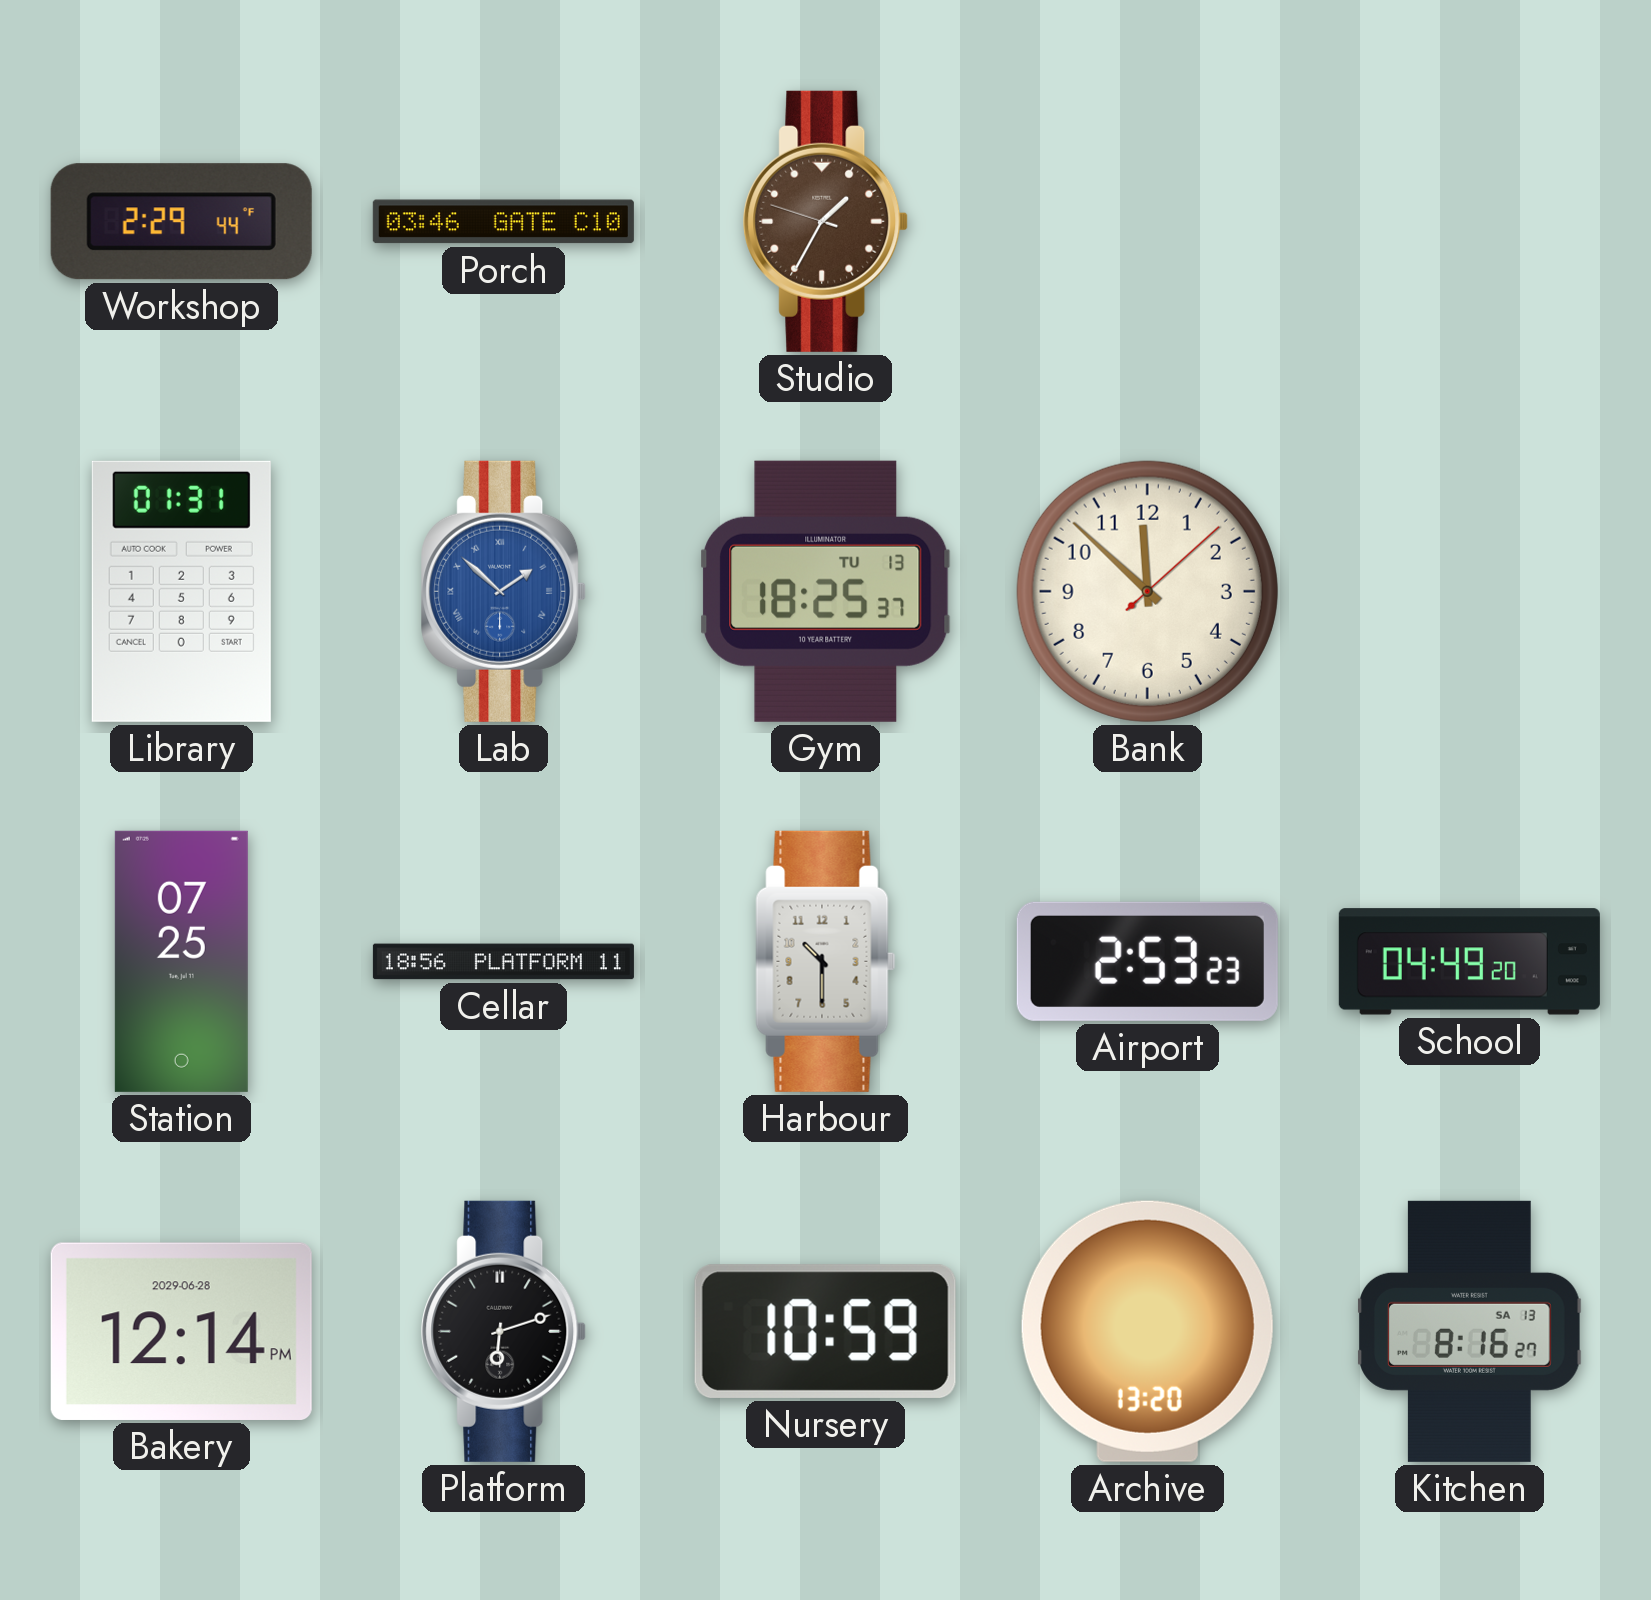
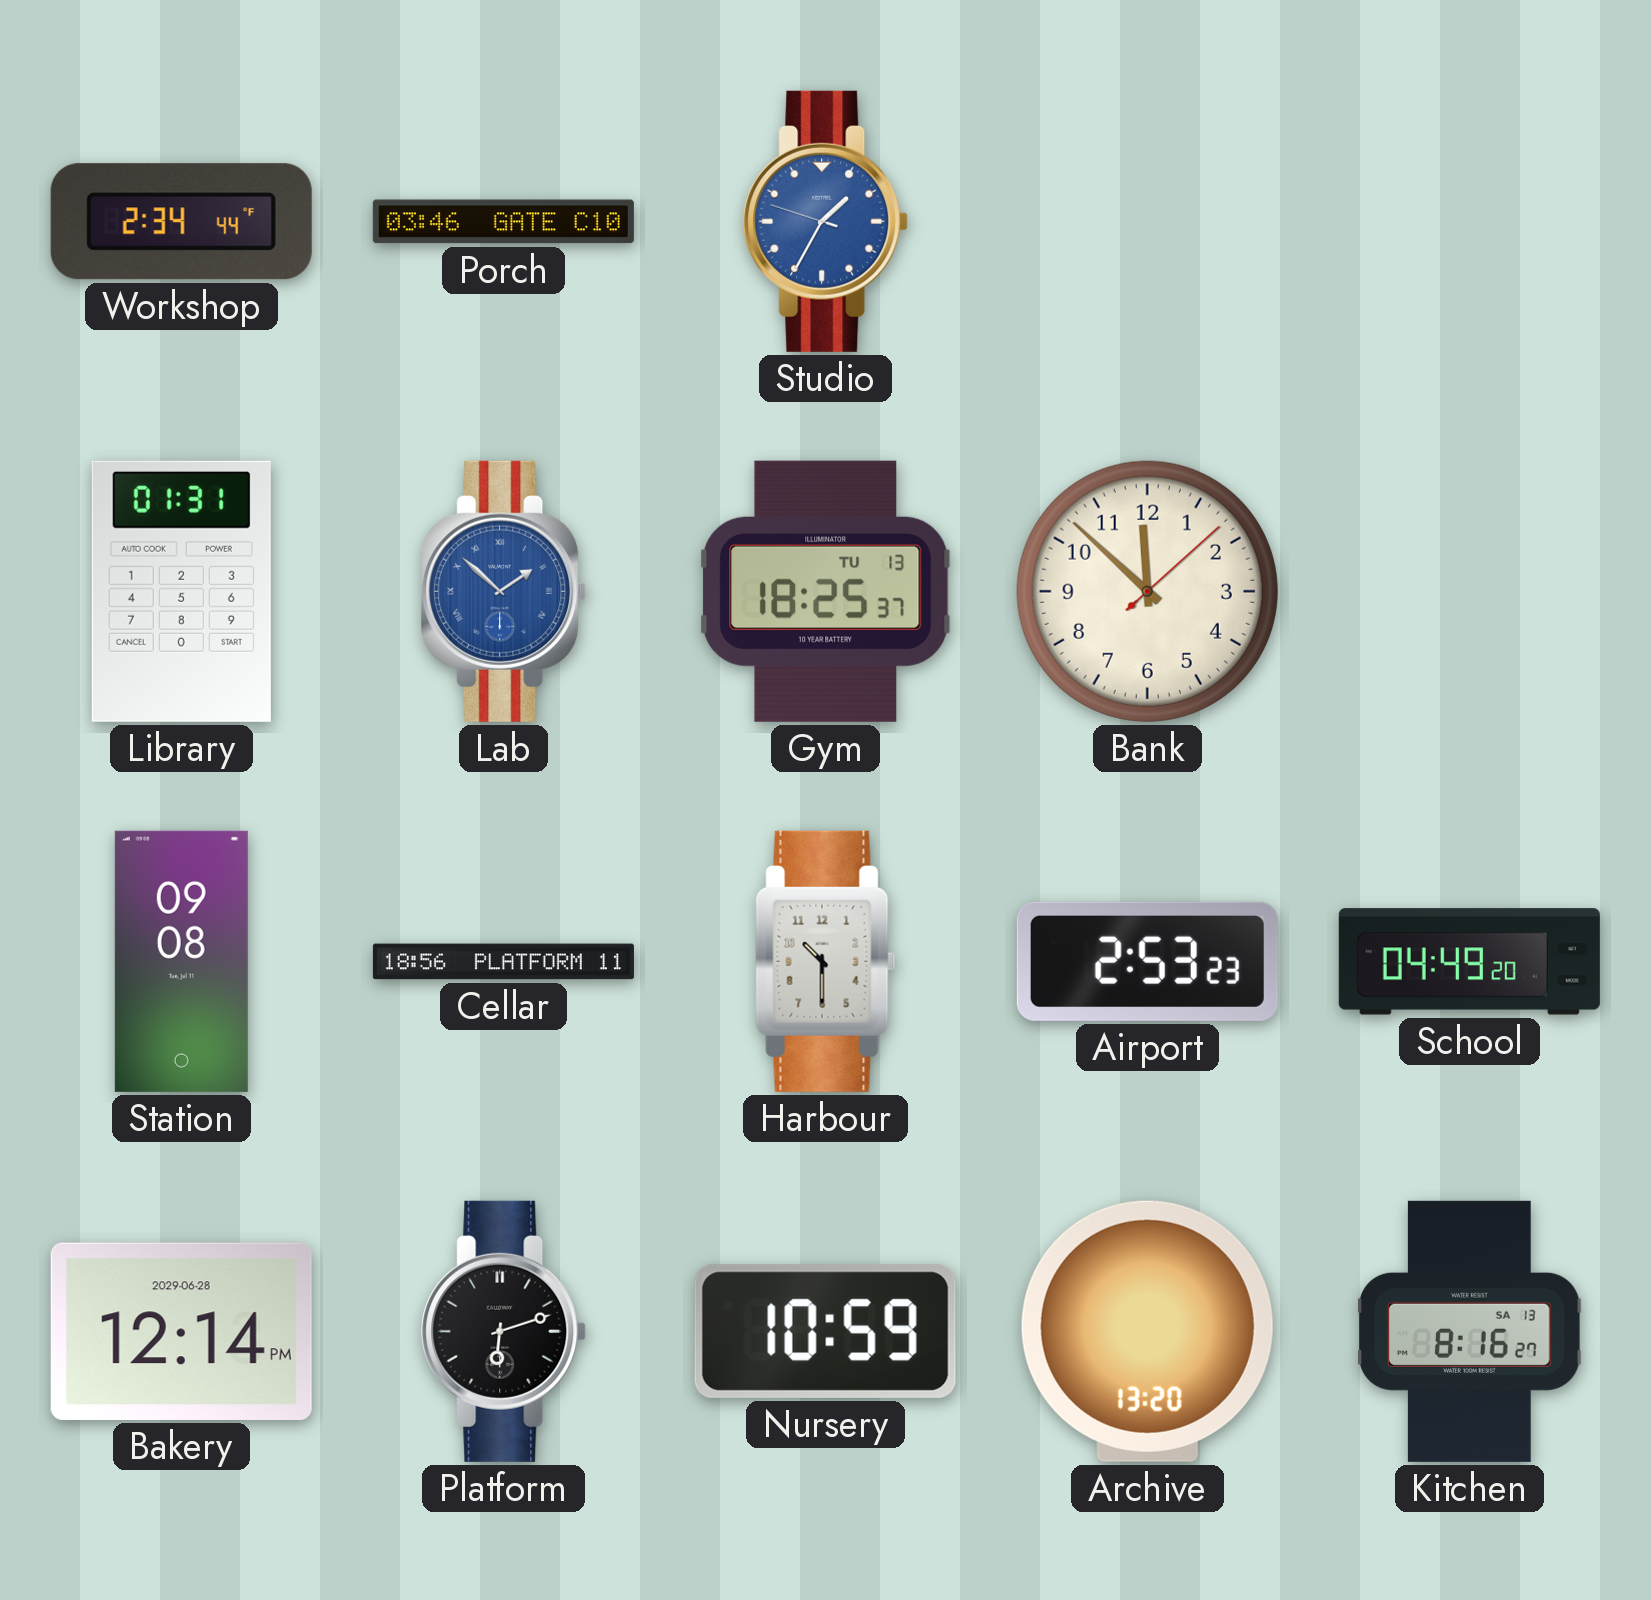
Workshop: 2:29 -> 2:34
Studio dial: brown -> blue
Station: 07:25 -> 09:08
